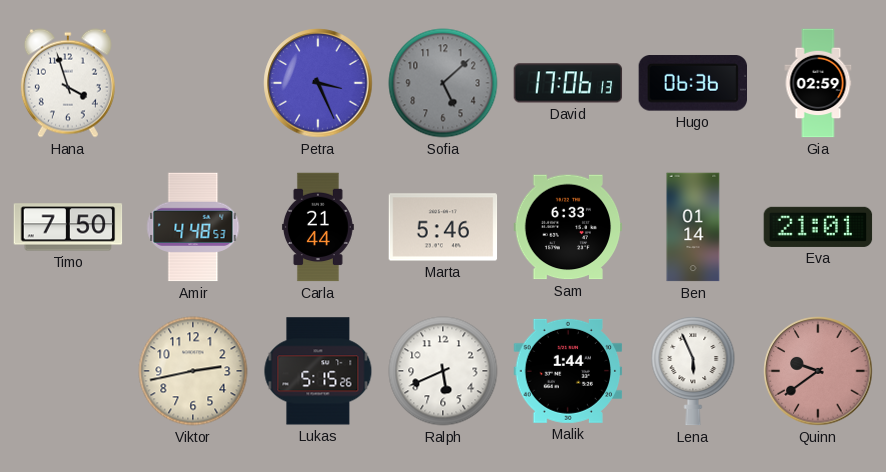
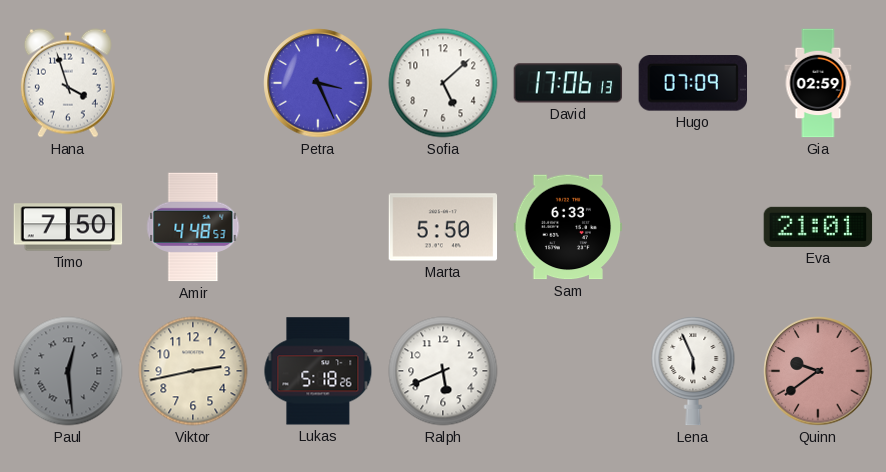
Sofia dial: grey -> white
Hugo: 06:36 -> 07:09
Carla: 21:44 -> none
Marta: 5:46 -> 5:50
Ben: 01:14 -> none
Paul: none -> 12:29
Lukas: 5:15 -> 5:18
Malik: 1:44 -> none
